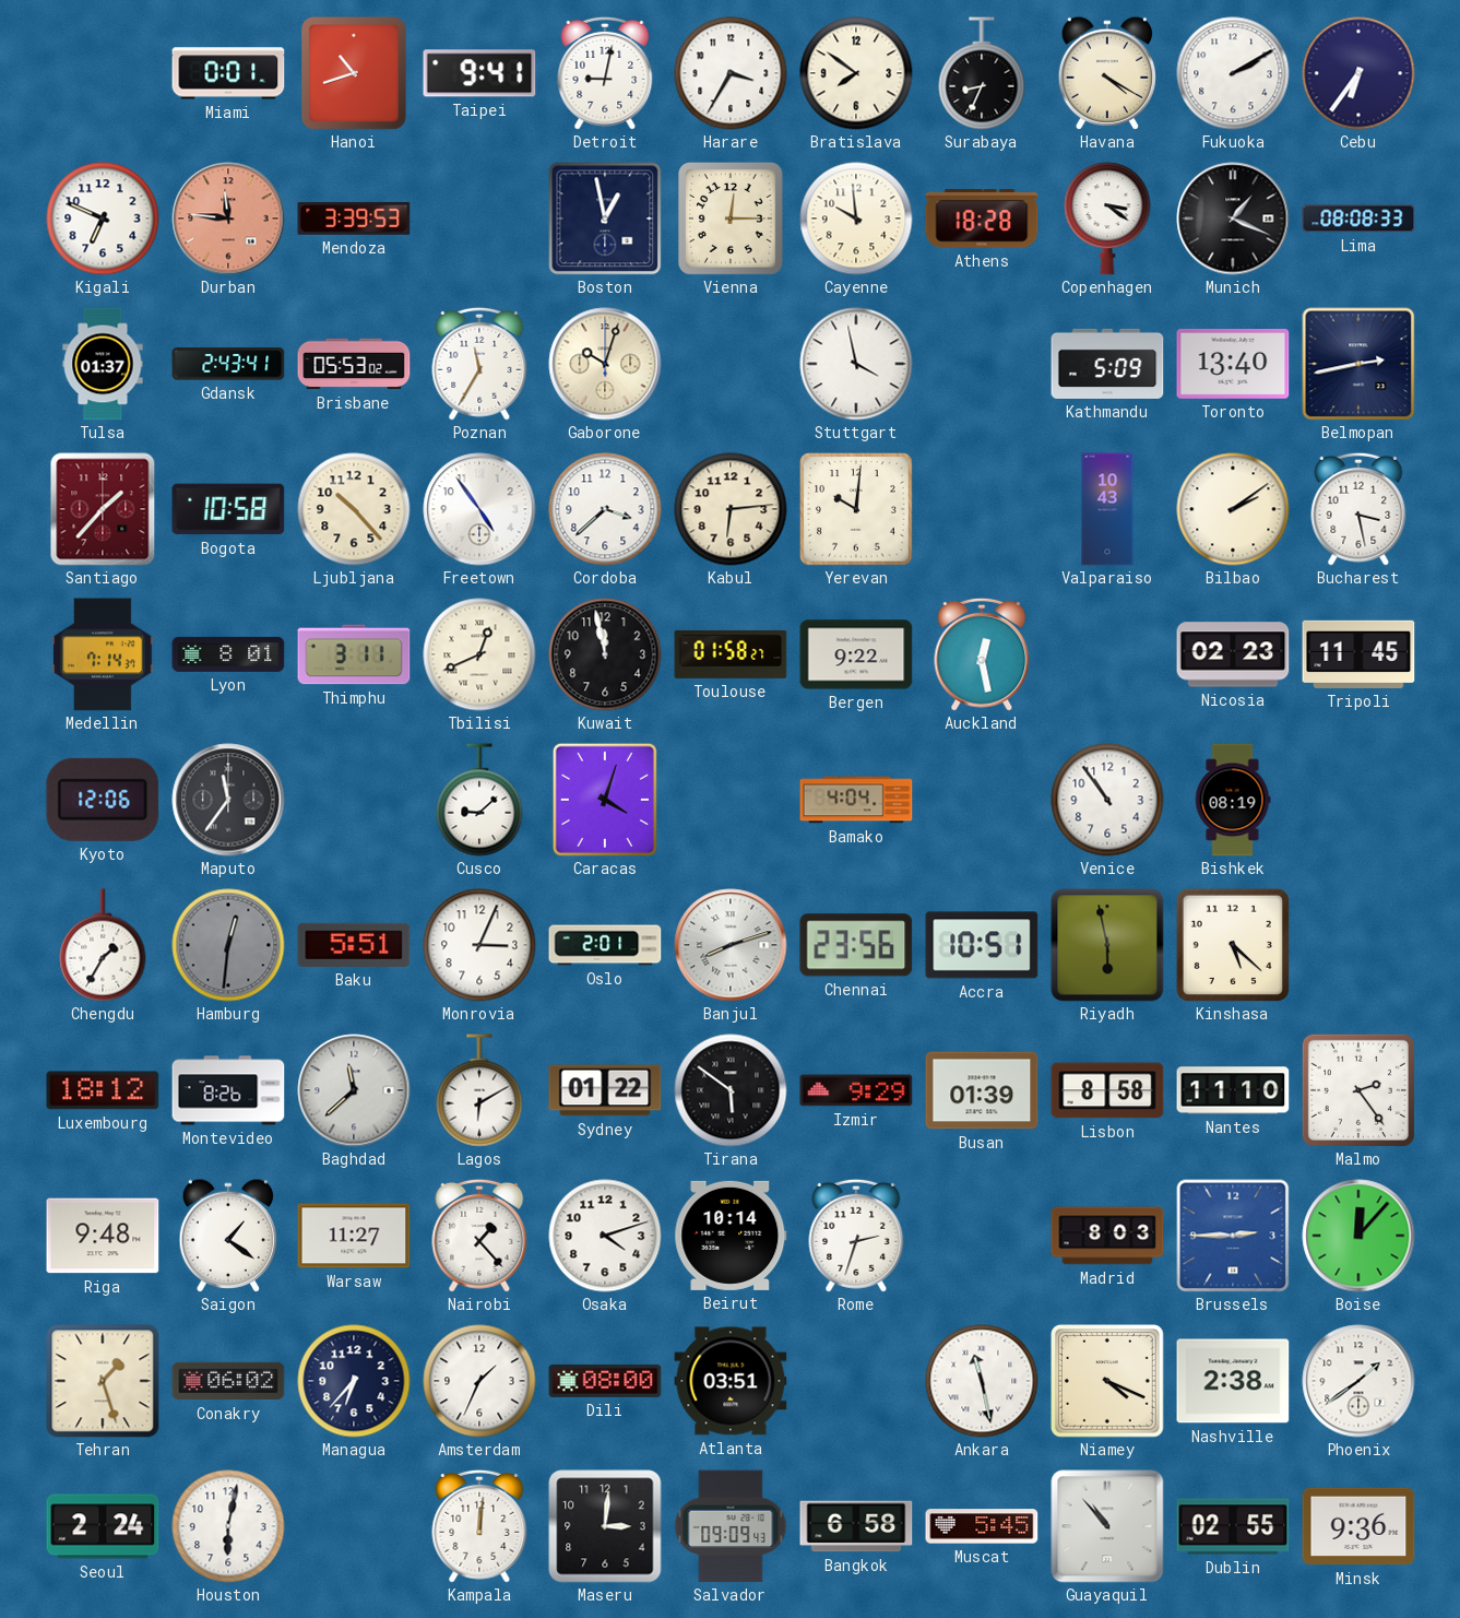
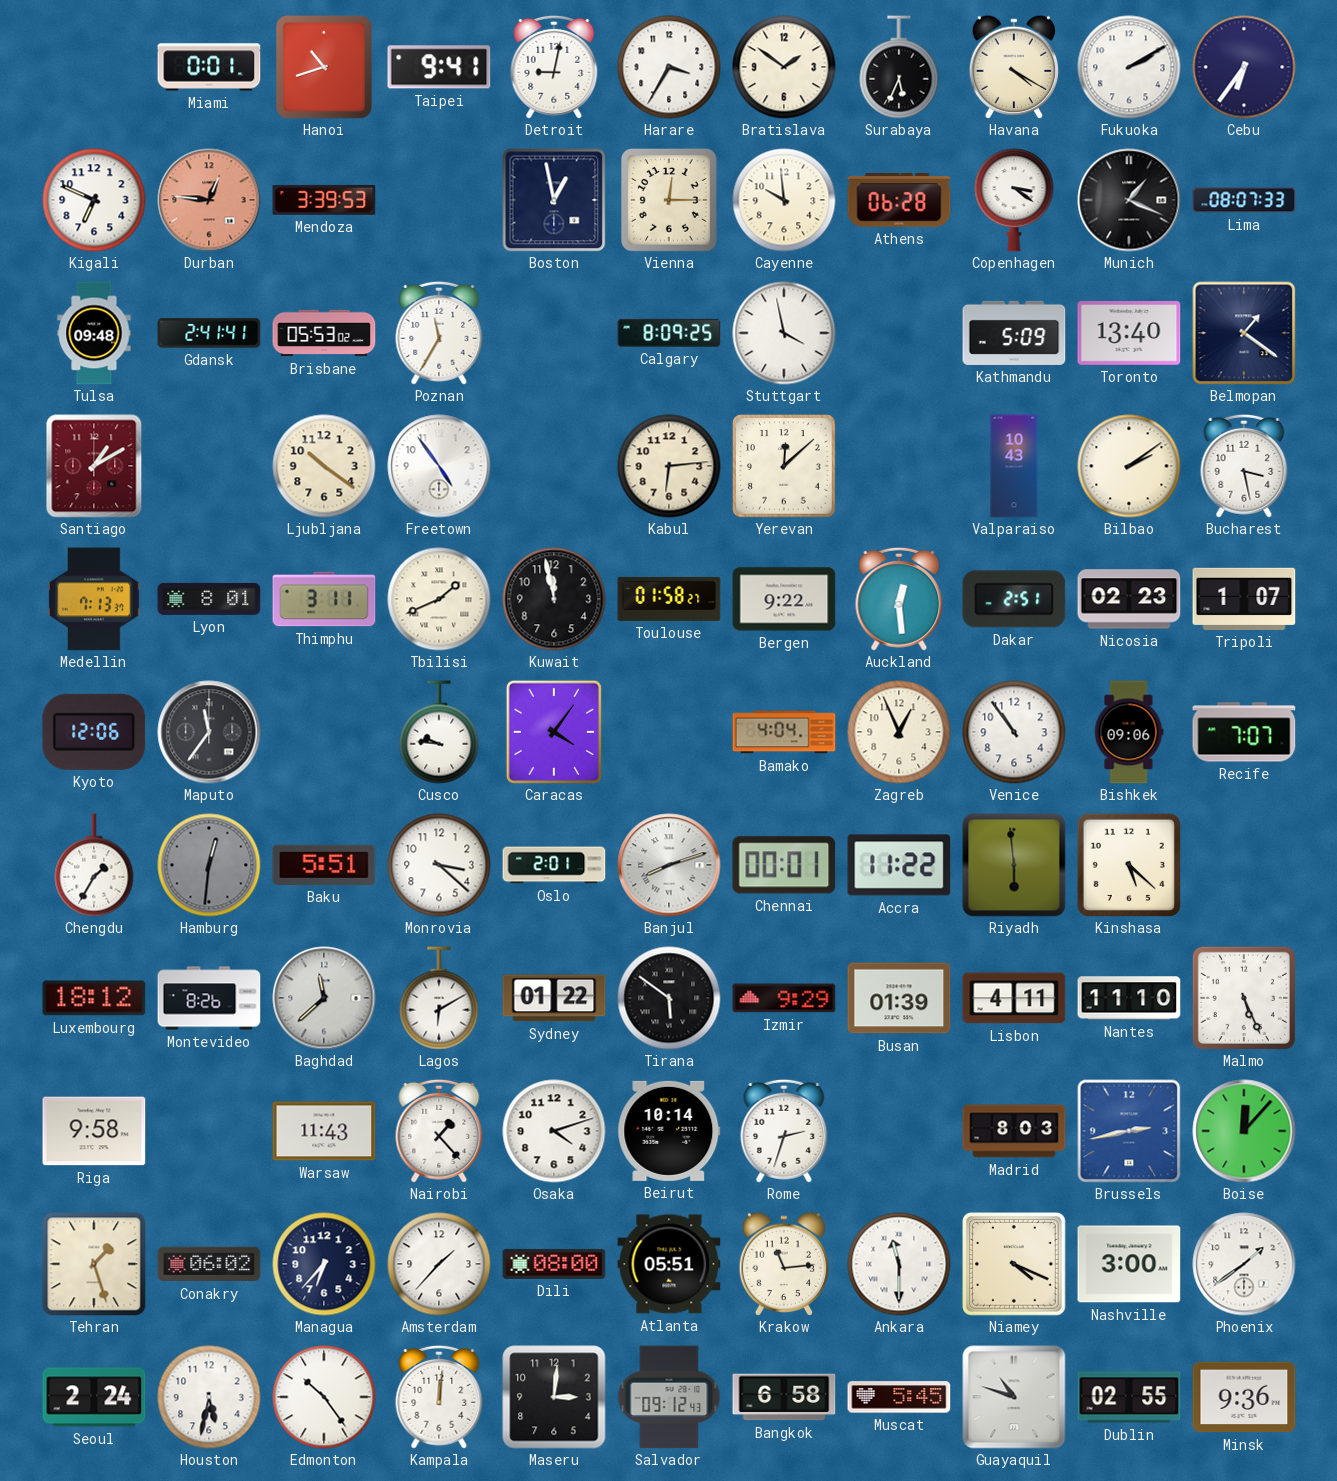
Bratislava: 7:51 -> 1:51
Surabaya: 8:34 -> 5:34
Durban: 11:46 -> 12:46
Athens: 18:28 -> 06:28
Lima: 08:08 -> 08:07
Tulsa: 01:37 -> 09:48
Gdansk: 2:43 -> 2:41
Gaborone: 10:03 -> none
Calgary: none -> 8:09
Belmopan: 2:43 -> 1:21
Santiago: 1:37 -> 1:10
Bogota: 10:58 -> none
Ljubljana: 10:23 -> 10:21
Cordoba: 3:38 -> none
Yerevan: 10:01 -> 12:08
Medellin: 7:14 -> 7:13
Tbilisi: 12:41 -> 1:41
Auckland: 12:28 -> 12:29
Dakar: none -> 2:51
Tripoli: 11:45 -> 1:07
Cusco: 9:08 -> 9:46
Caracas: 4:03 -> 4:06
Zagreb: none -> 12:56
Bishkek: 08:19 -> 09:06
Recife: none -> 7:07
Monrovia: 3:04 -> 3:22
Chennai: 23:56 -> 00:01
Accra: 10:51 -> 11:22
Riyadh: 5:58 -> 5:59
Lisbon: 8:58 -> 4:11
Malmo: 2:24 -> 5:26
Riga: 9:48 -> 9:58
Saigon: 1:21 -> none
Warsaw: 11:27 -> 11:43
Brussels: 2:45 -> 2:43
Amsterdam: 1:34 -> 1:37
Atlanta: 03:51 -> 05:51
Krakow: none -> 11:14
Ankara: 11:28 -> 11:30
Nashville: 2:38 -> 3:00
Houston: 6:02 -> 5:32
Edmonton: none -> 10:24
Salvador: 09:09 -> 09:12
Guayaquil: 10:53 -> 10:48
